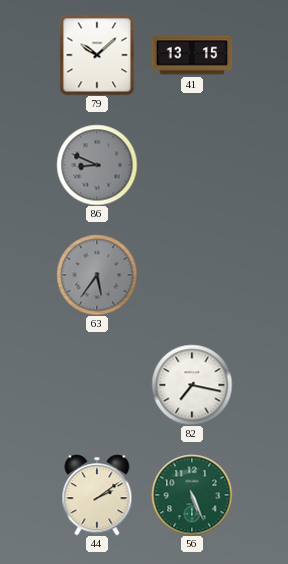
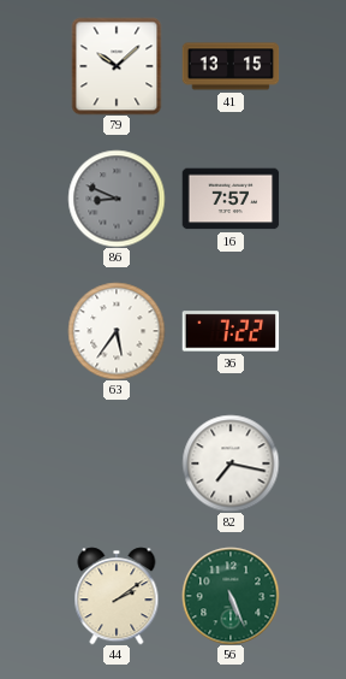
16: none -> 7:57
63 dial: grey -> white
36: none -> 7:22
